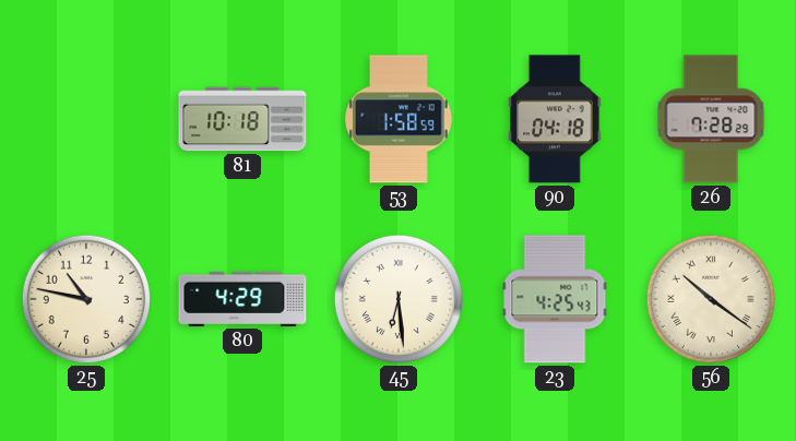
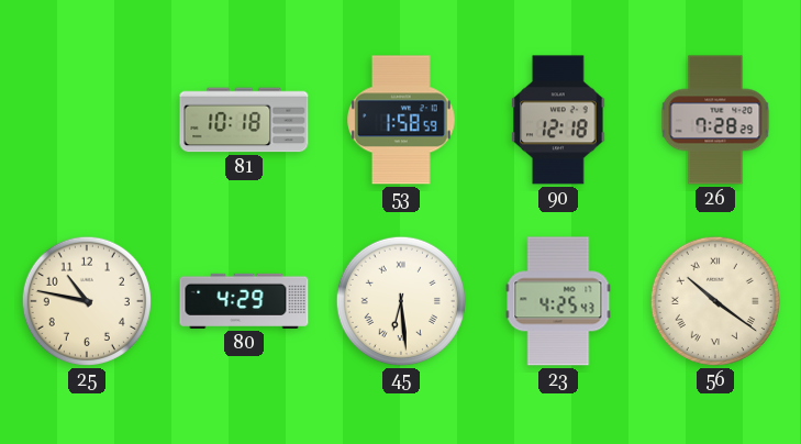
90: 04:18 -> 12:18
